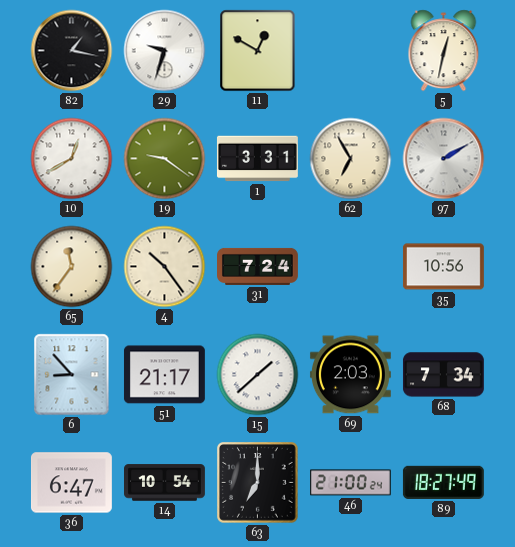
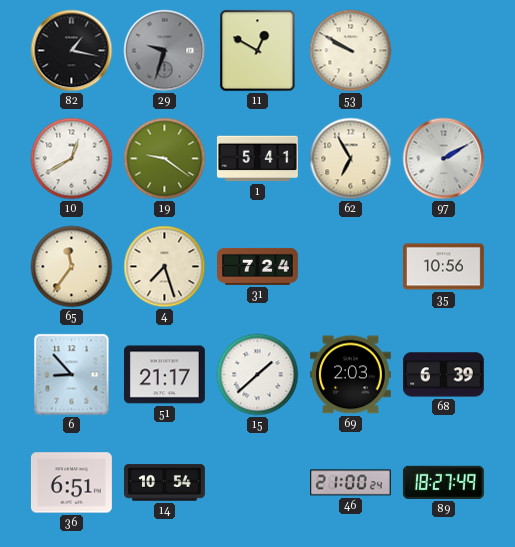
29 dial: white -> grey
53: none -> 9:50
5: 12:32 -> none
1: 3:31 -> 5:41
4: 10:24 -> 7:27
68: 7:34 -> 6:39
36: 6:47 -> 6:51
63: 7:00 -> none
